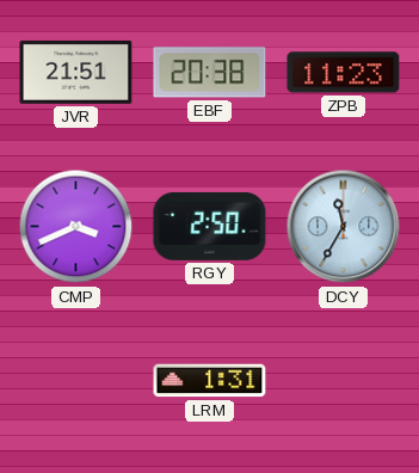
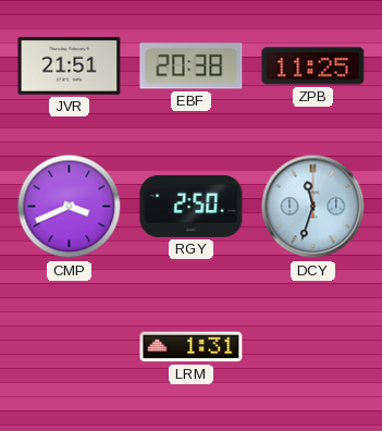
ZPB: 11:23 -> 11:25
DCY: 11:35 -> 11:33
